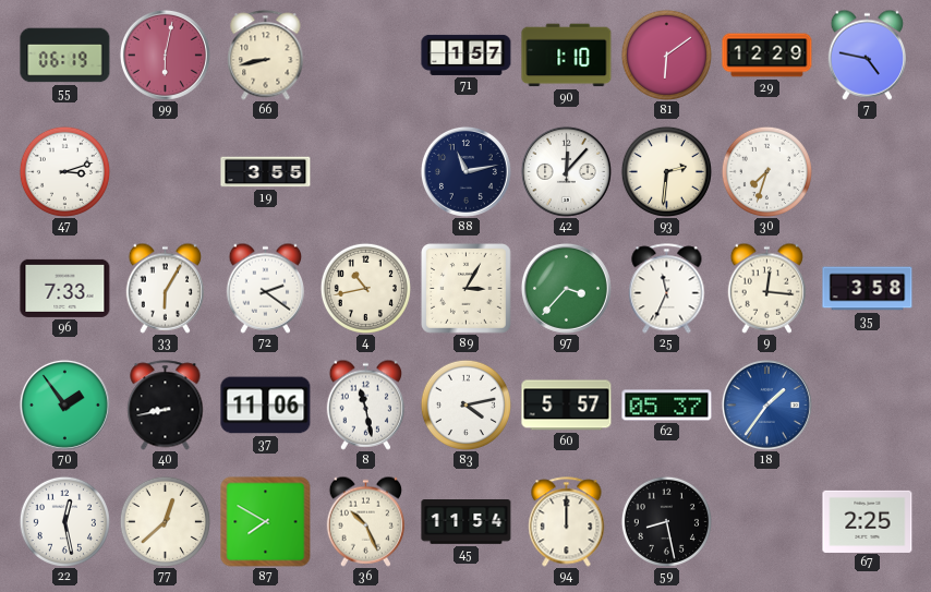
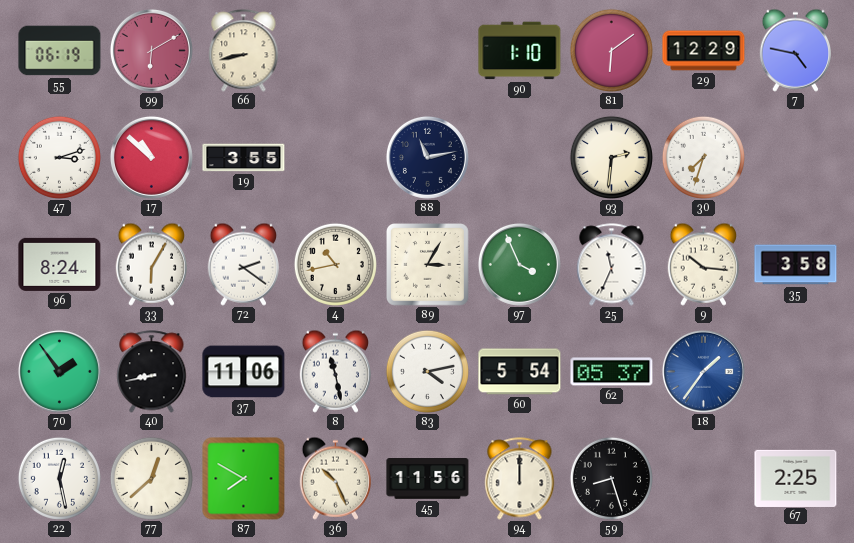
99: 6:02 -> 6:10
71: 1:57 -> none
17: none -> 10:52
42: 12:07 -> none
96: 7:33 -> 8:24
97: 3:37 -> 3:56
9: 12:16 -> 10:16
60: 5:57 -> 5:54
45: 11:54 -> 11:56
59: 8:28 -> 8:27
